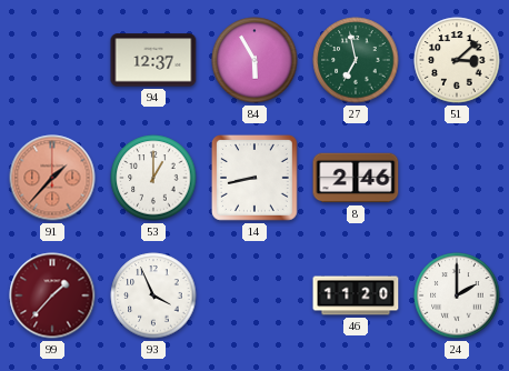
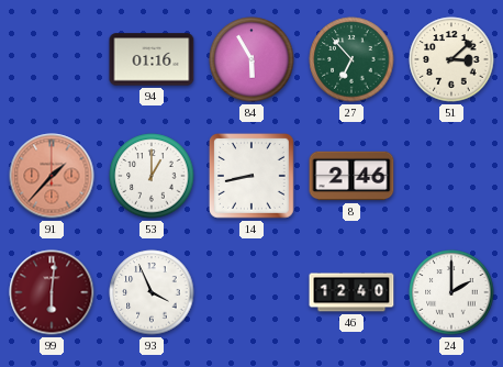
94: 12:37 -> 01:16
27: 6:58 -> 6:53
99: 1:37 -> 6:01
46: 11:20 -> 12:40
